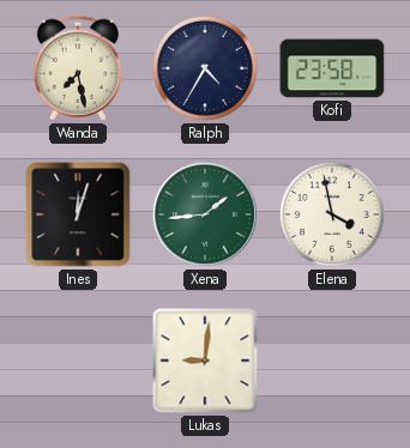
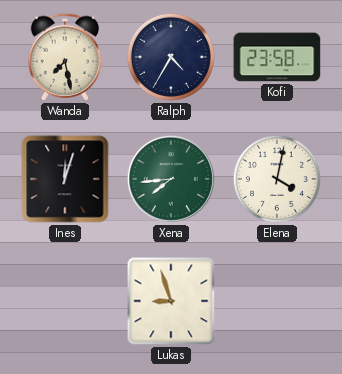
Xena: 1:44 -> 7:44
Elena: 3:58 -> 4:02
Lukas: 9:01 -> 8:57
